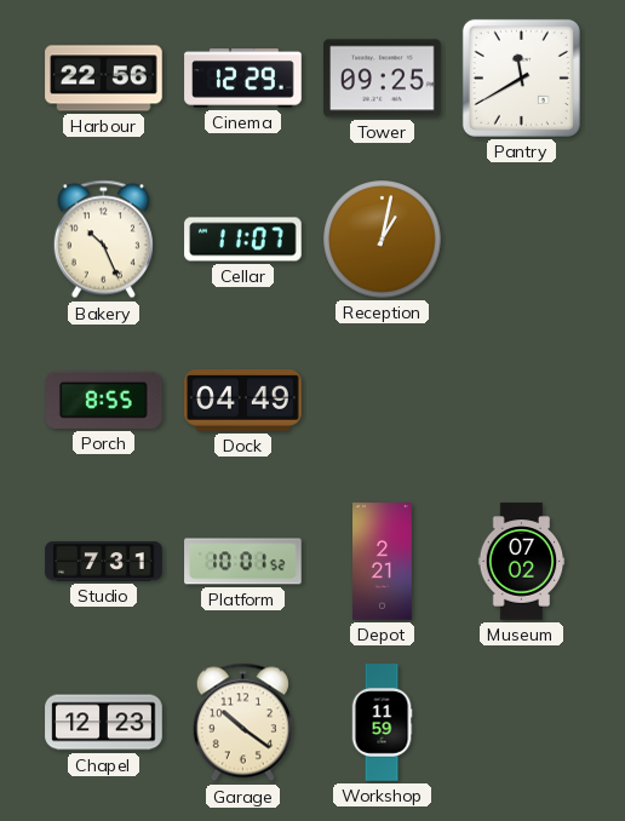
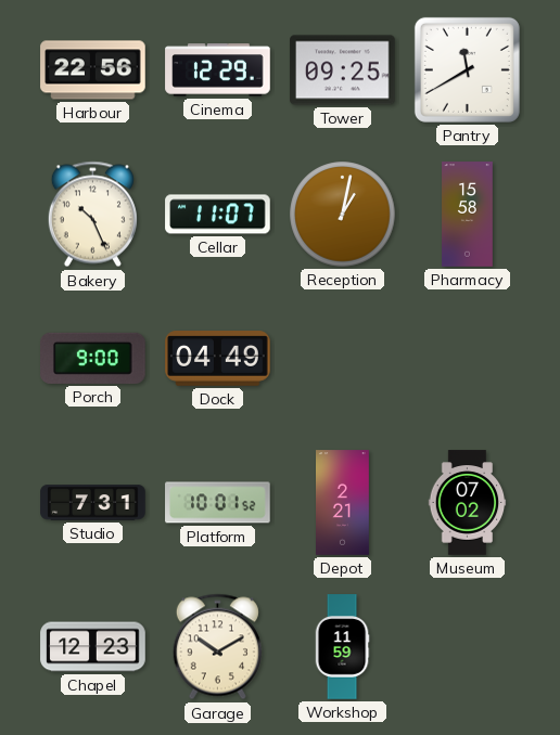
Pharmacy: none -> 15:58
Porch: 8:55 -> 9:00
Garage: 10:21 -> 10:10
